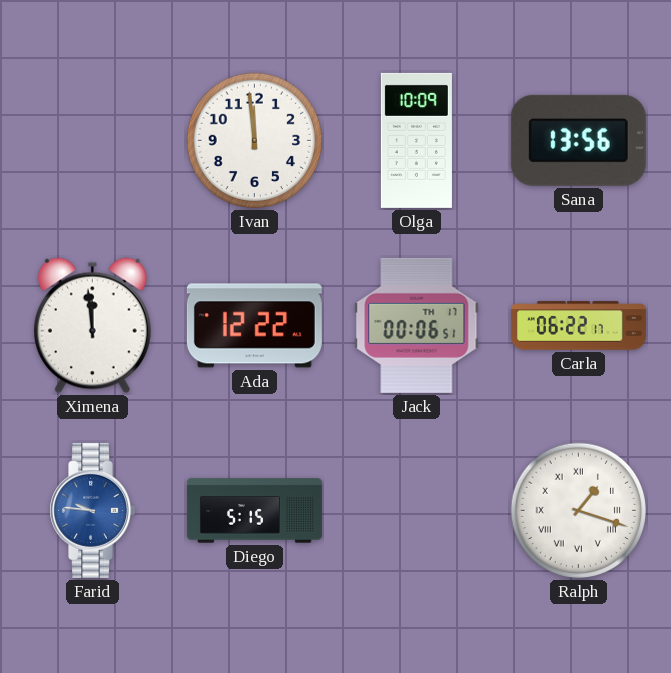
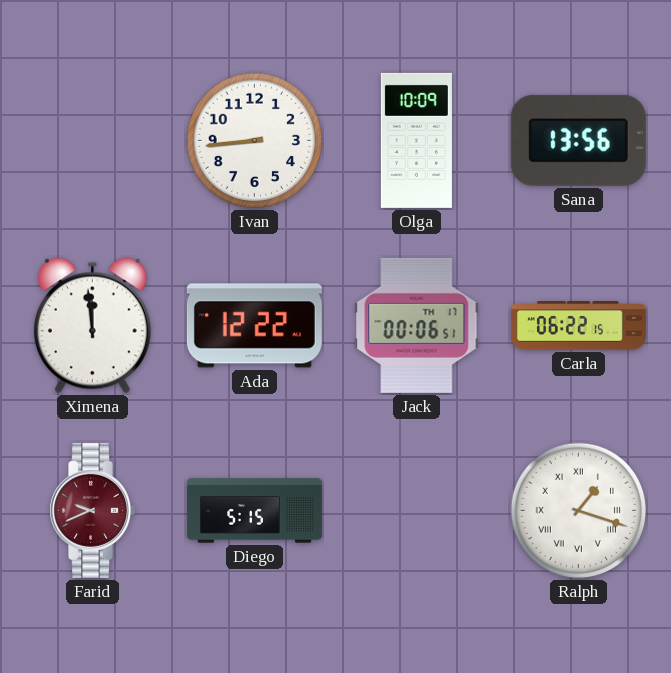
Ivan: 11:59 -> 8:44
Carla: 06:22:17 -> 06:22:15
Farid: 9:46 -> 9:41
Farid dial: blue -> burgundy
